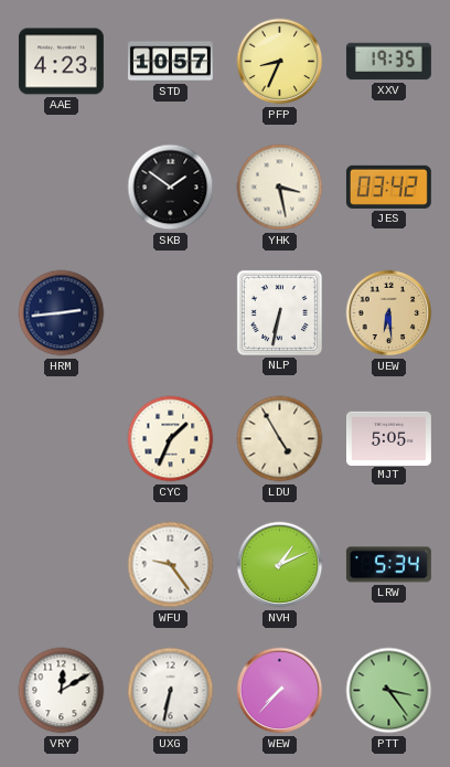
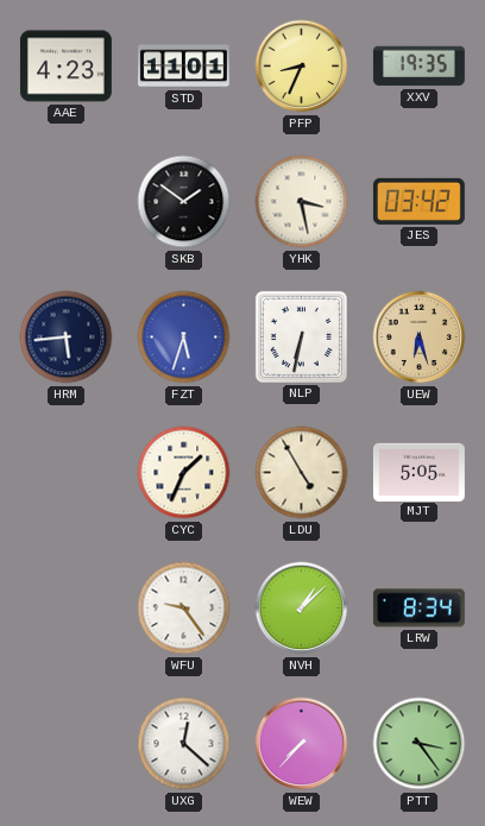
STD: 10:57 -> 11:01
HRM: 2:44 -> 5:44
FZT: none -> 5:33
UEW: 6:29 -> 6:27
NVH: 1:11 -> 1:08
LRW: 5:34 -> 8:34
VRY: 12:10 -> none
UXG: 6:32 -> 12:22
